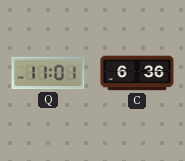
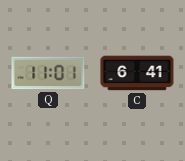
C: 6:36 -> 6:41
